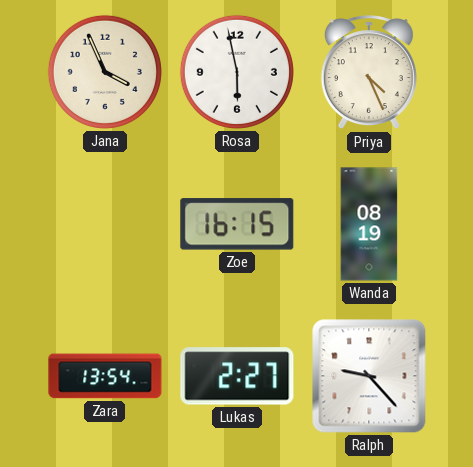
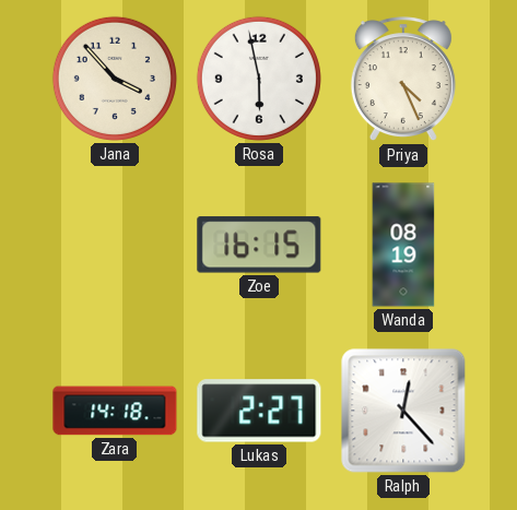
Jana: 3:56 -> 3:53
Zara: 13:54 -> 14:18
Ralph: 9:23 -> 12:23
